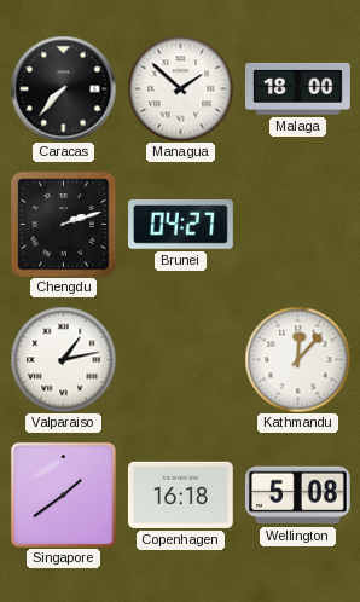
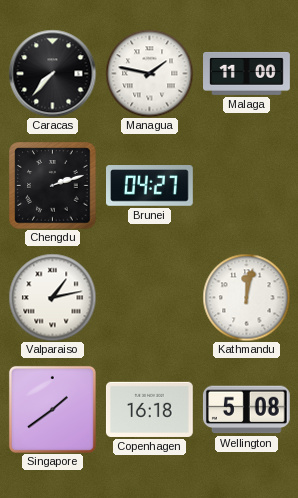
Managua: 1:52 -> 1:47
Malaga: 18:00 -> 11:00
Kathmandu: 12:07 -> 12:02
